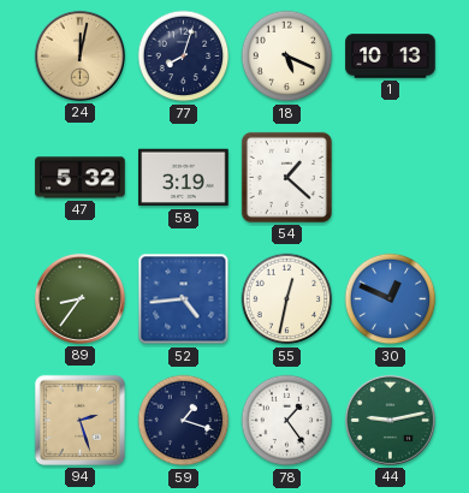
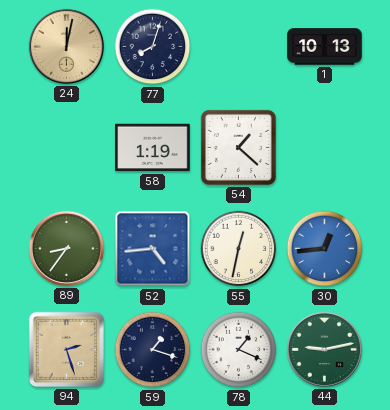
18: 5:19 -> none
47: 5:32 -> none
58: 3:19 -> 1:19
30: 12:49 -> 12:44
78: 1:24 -> 1:19
